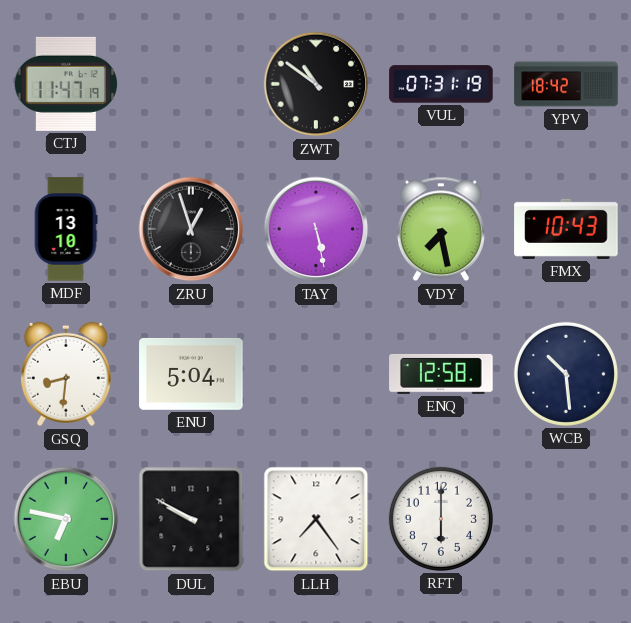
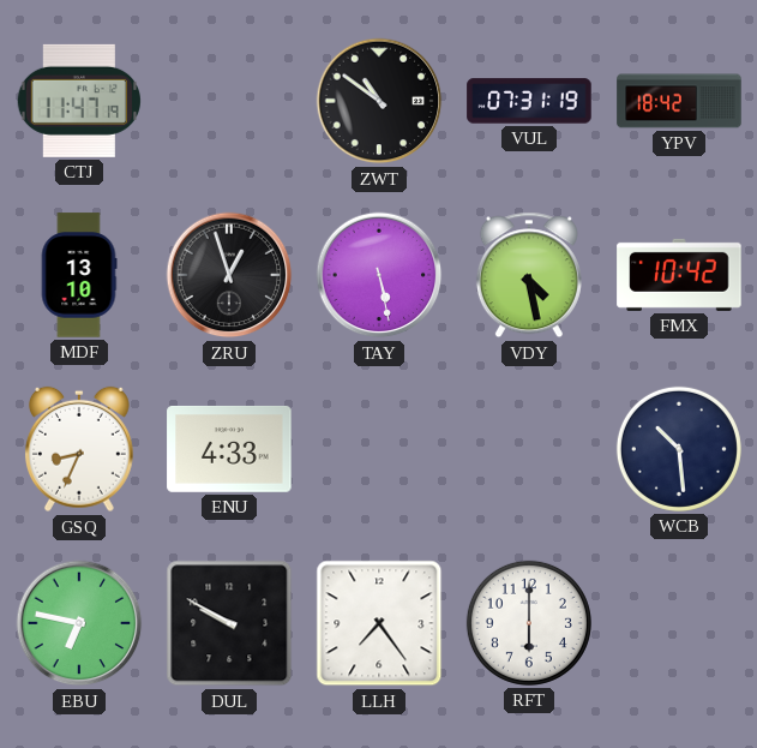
VDY: 7:28 -> 4:28
FMX: 10:43 -> 10:42
GSQ: 8:31 -> 8:34
ENU: 5:04 -> 4:33
ENQ: 12:58 -> none
